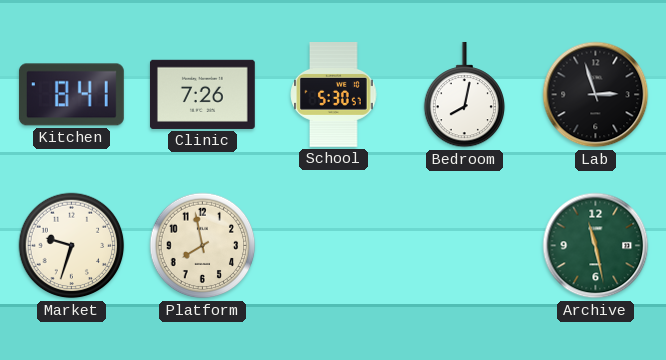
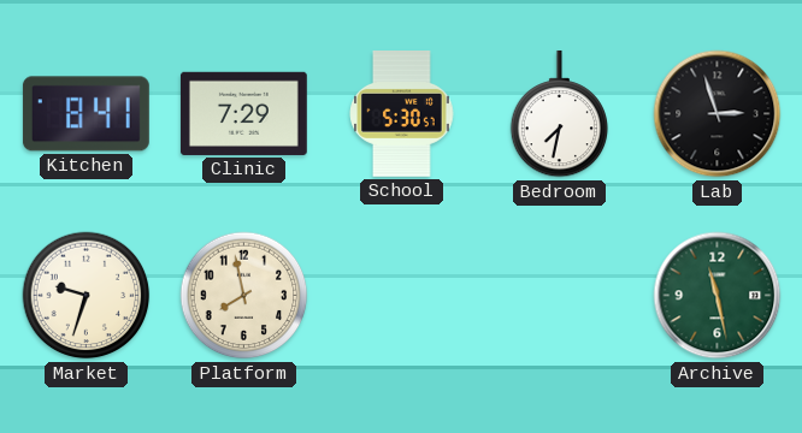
Clinic: 7:26 -> 7:29
Bedroom: 8:02 -> 7:32
